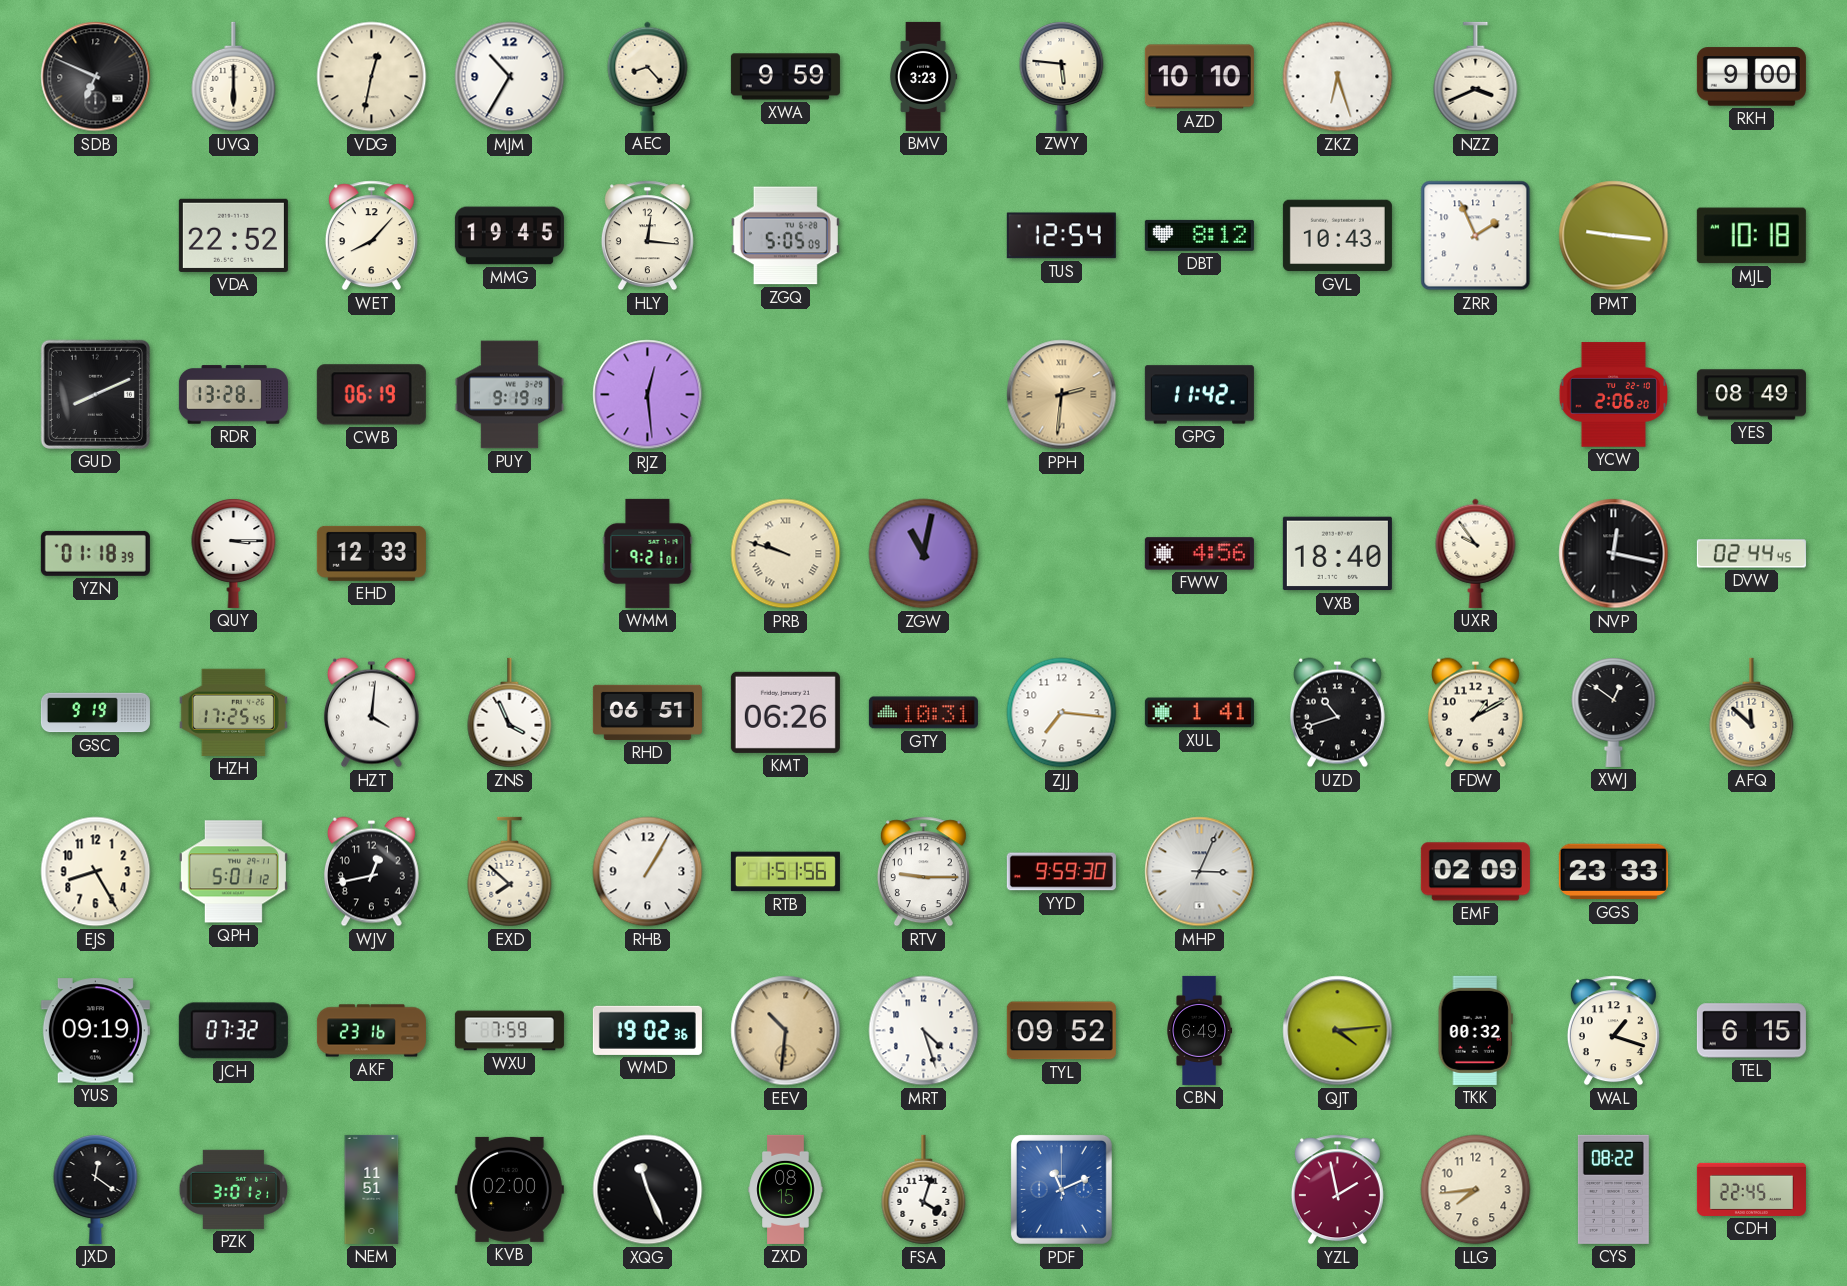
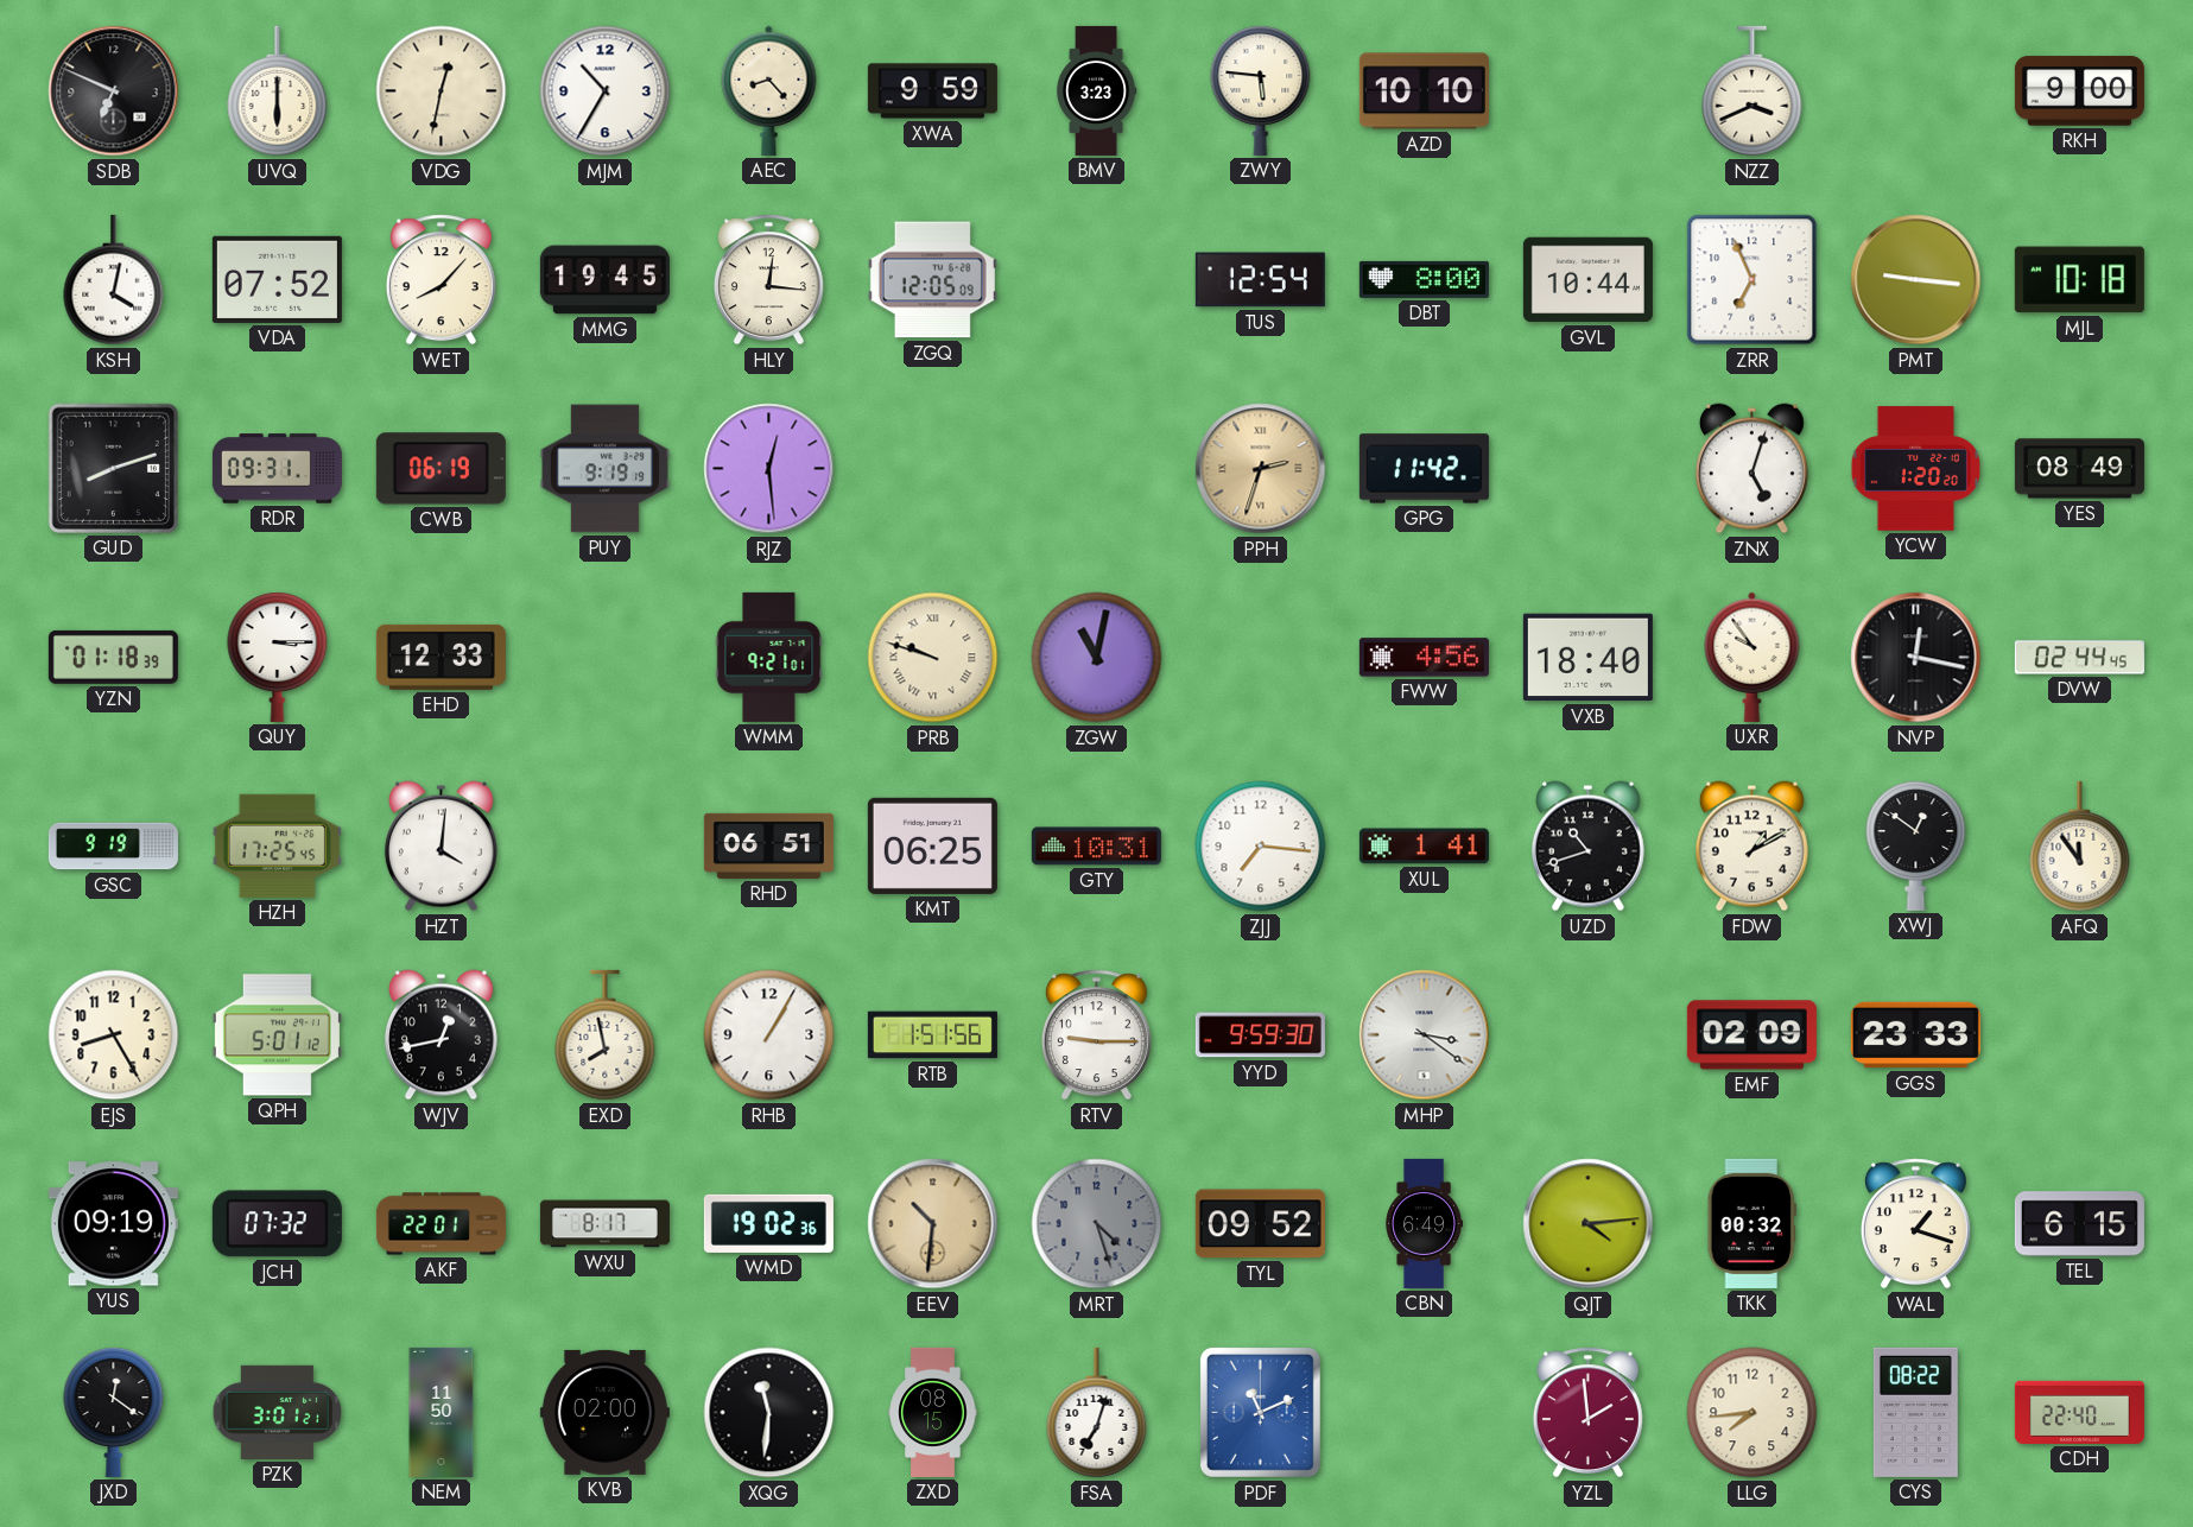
ZKZ: 6:27 -> none
KSH: none -> 4:02
VDA: 22:52 -> 07:52
ZGQ: 5:05 -> 12:05
DBT: 8:12 -> 8:00
GVL: 10:43 -> 10:44
ZRR: 1:56 -> 6:56
GUD: 8:11 -> 8:12
RDR: 13:28 -> 09:31
PPH: 2:31 -> 2:33
ZNX: none -> 5:03
YCW: 2:06 -> 1:20
ZNS: 3:56 -> none
KMT: 06:26 -> 06:25
AFQ: 11:52 -> 11:54
EXD: 7:52 -> 7:58
MHP: 3:04 -> 3:21
AKF: 23:16 -> 22:01
WXU: 7:59 -> 8:17
MRT dial: white -> grey
NEM: 11:51 -> 11:50
XQG: 11:26 -> 11:31
FSA: 4:03 -> 7:03
YZL: 1:58 -> 1:59
CDH: 22:45 -> 22:40
